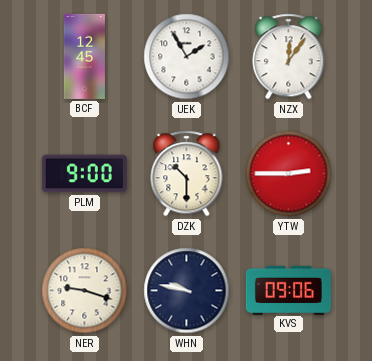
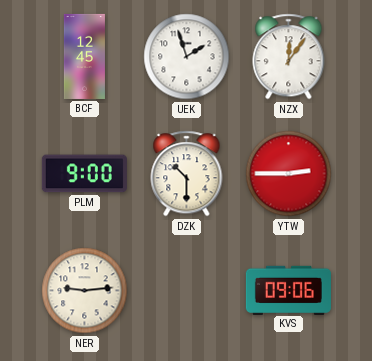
UEK: 1:55 -> 1:57
NER: 9:18 -> 9:14
WHN: 9:47 -> none
